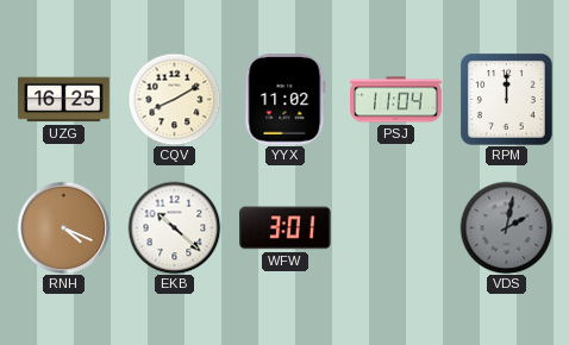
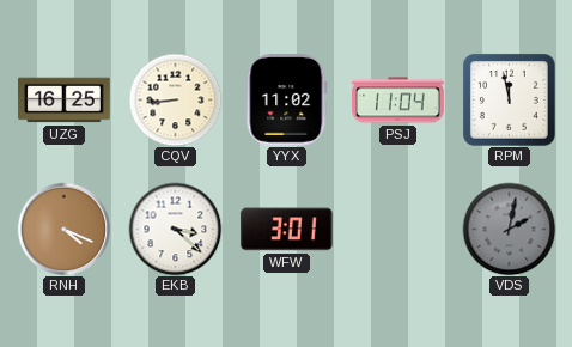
CQV: 8:10 -> 8:44
RPM: 12:00 -> 11:58
EKB: 10:22 -> 3:22
